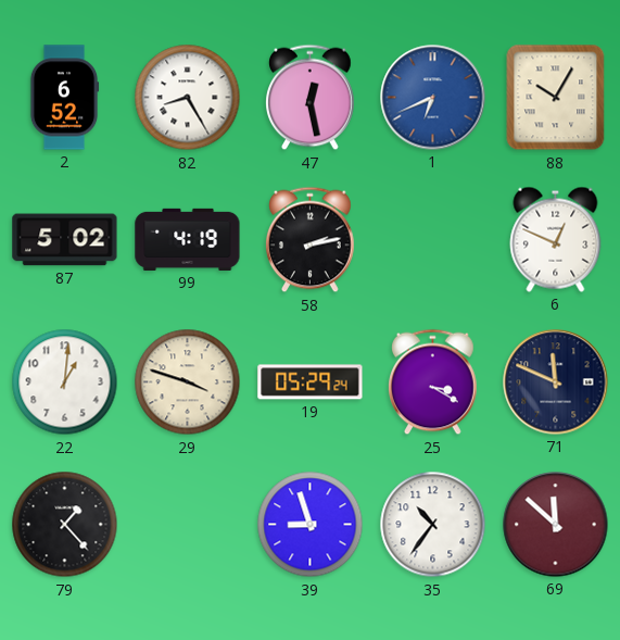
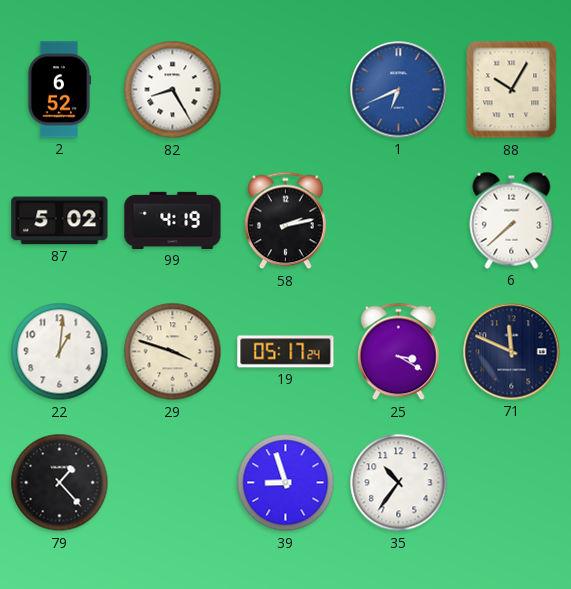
47: 12:28 -> none
6: 12:49 -> 7:38
19: 05:29 -> 05:17
69: 11:52 -> none
